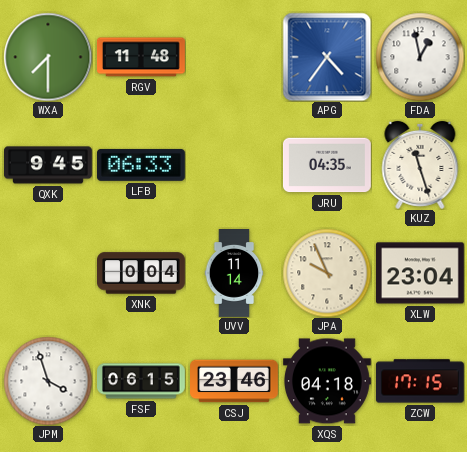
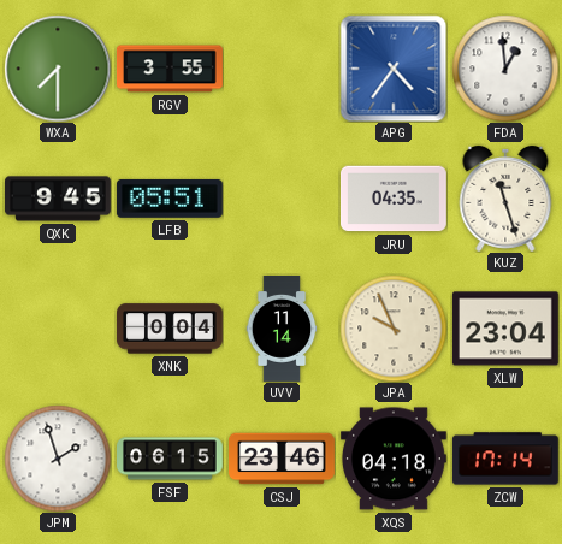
RGV: 11:48 -> 3:55
FDA: 12:58 -> 12:59
LFB: 06:33 -> 05:51
JPM: 3:57 -> 1:57
ZCW: 17:15 -> 17:14
